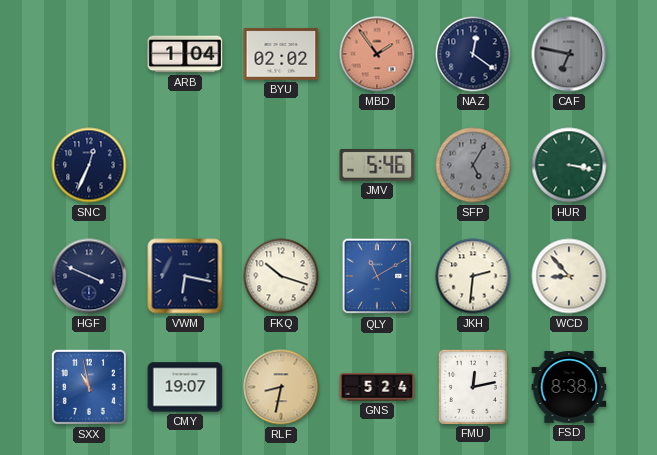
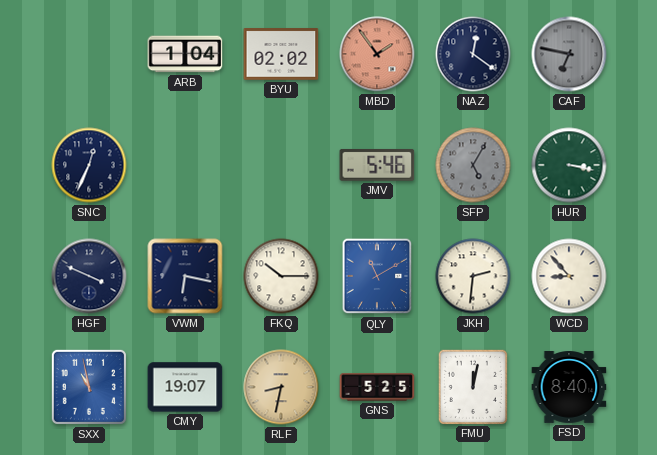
FKQ: 10:18 -> 10:15
GNS: 5:24 -> 5:25
FMU: 12:13 -> 12:02
FSD: 8:38 -> 8:40
